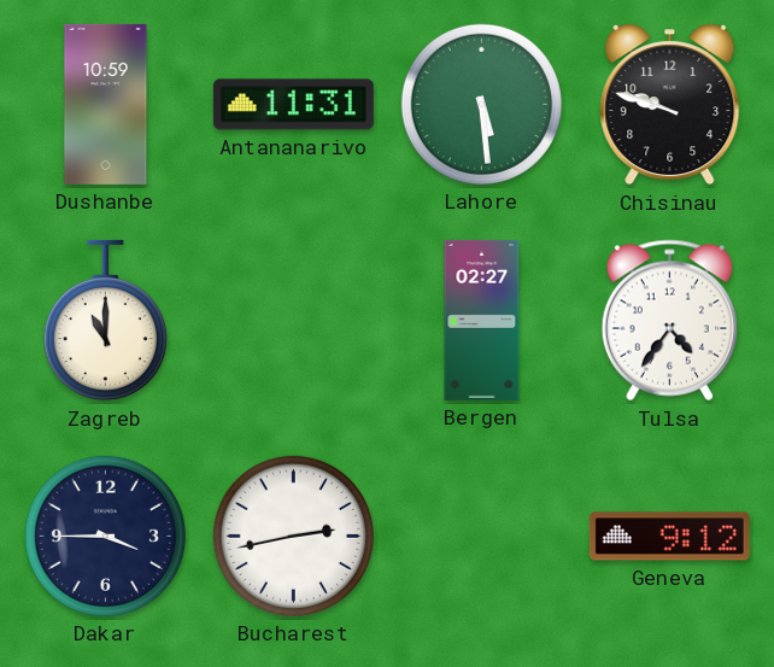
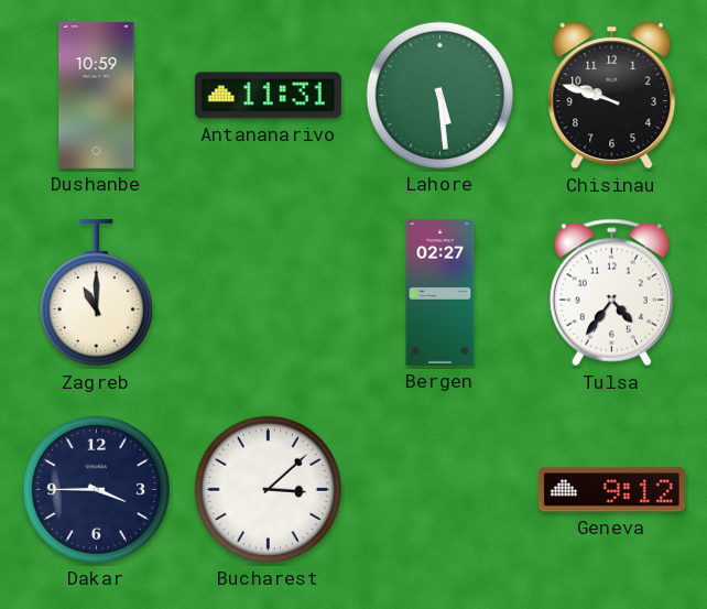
Bucharest: 2:43 -> 3:08
